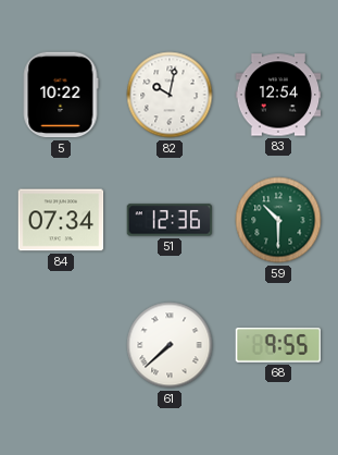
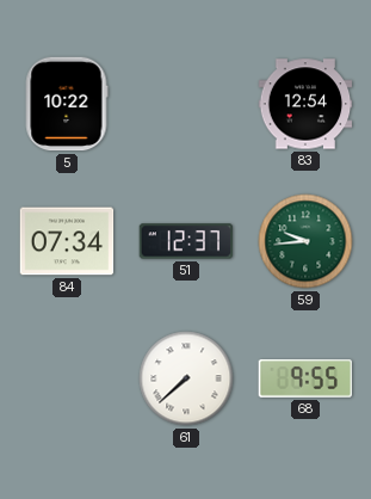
82: 10:02 -> none
51: 12:36 -> 12:37
59: 10:30 -> 9:44
